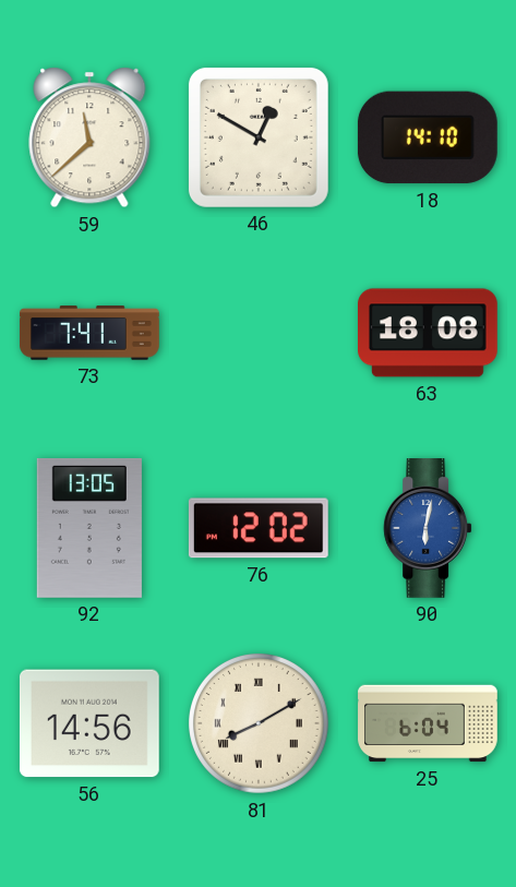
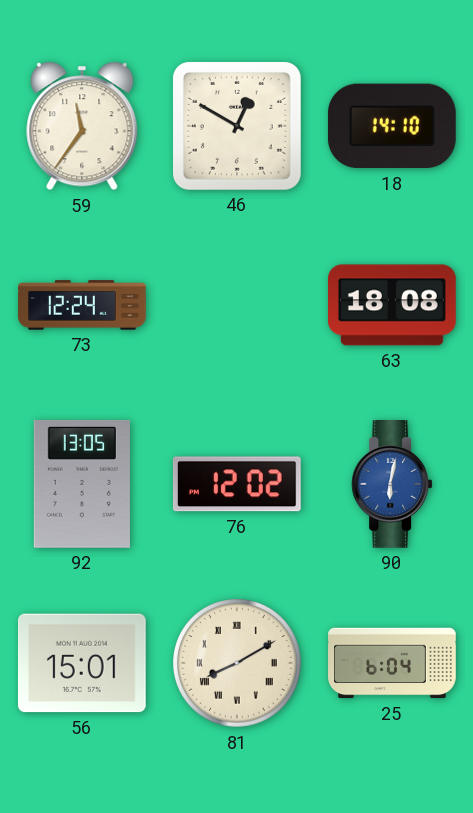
59: 11:38 -> 11:36
73: 7:41 -> 12:24
56: 14:56 -> 15:01
